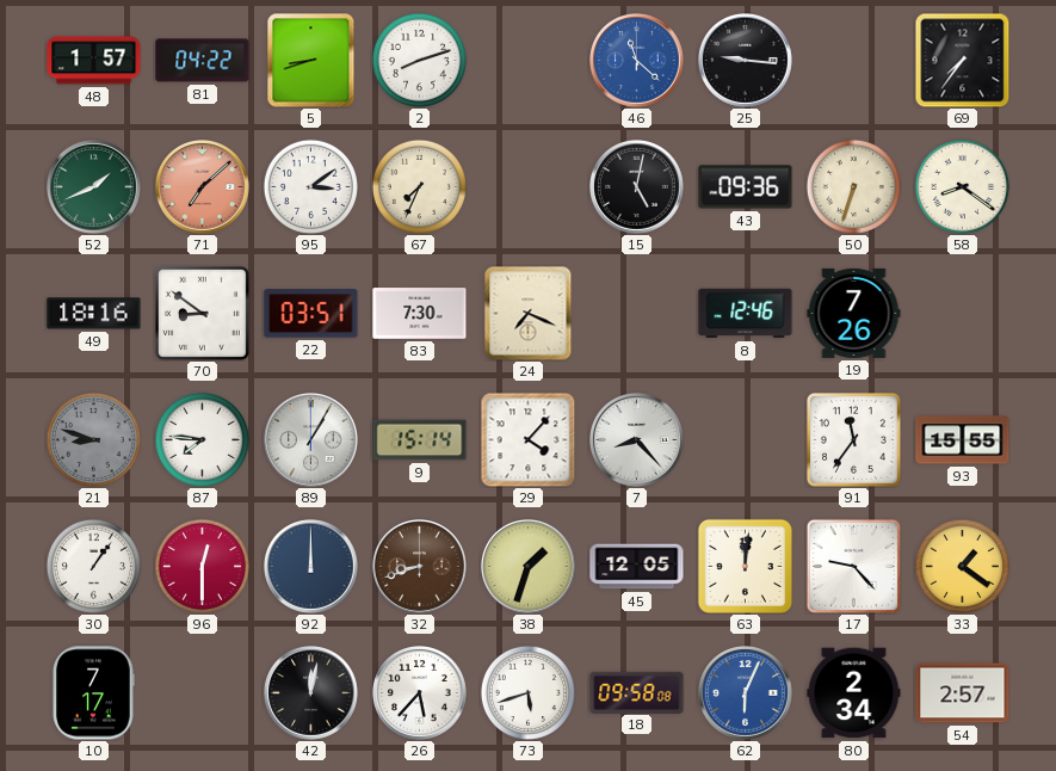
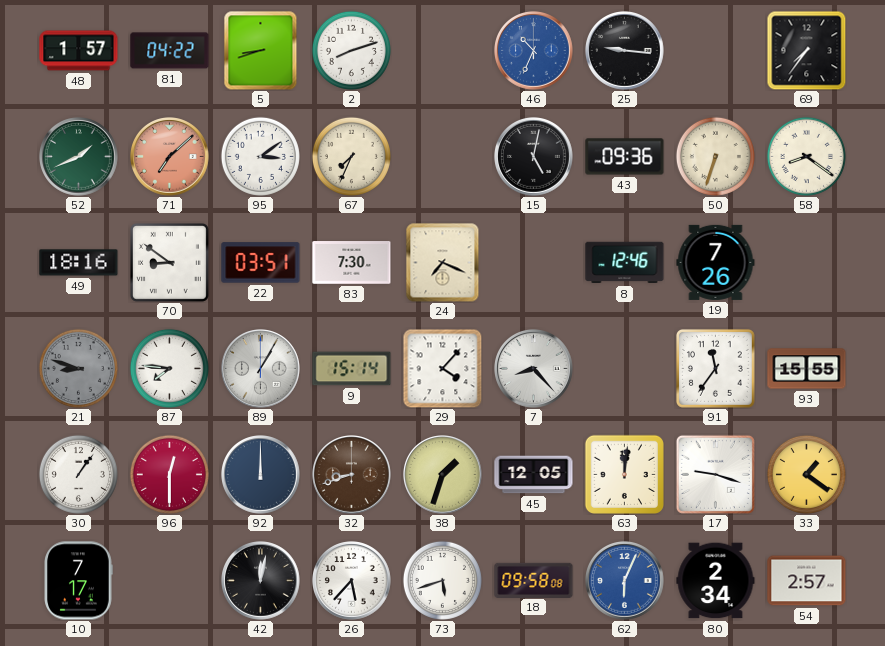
46: 11:22 -> 10:34
17: 9:23 -> 9:18
